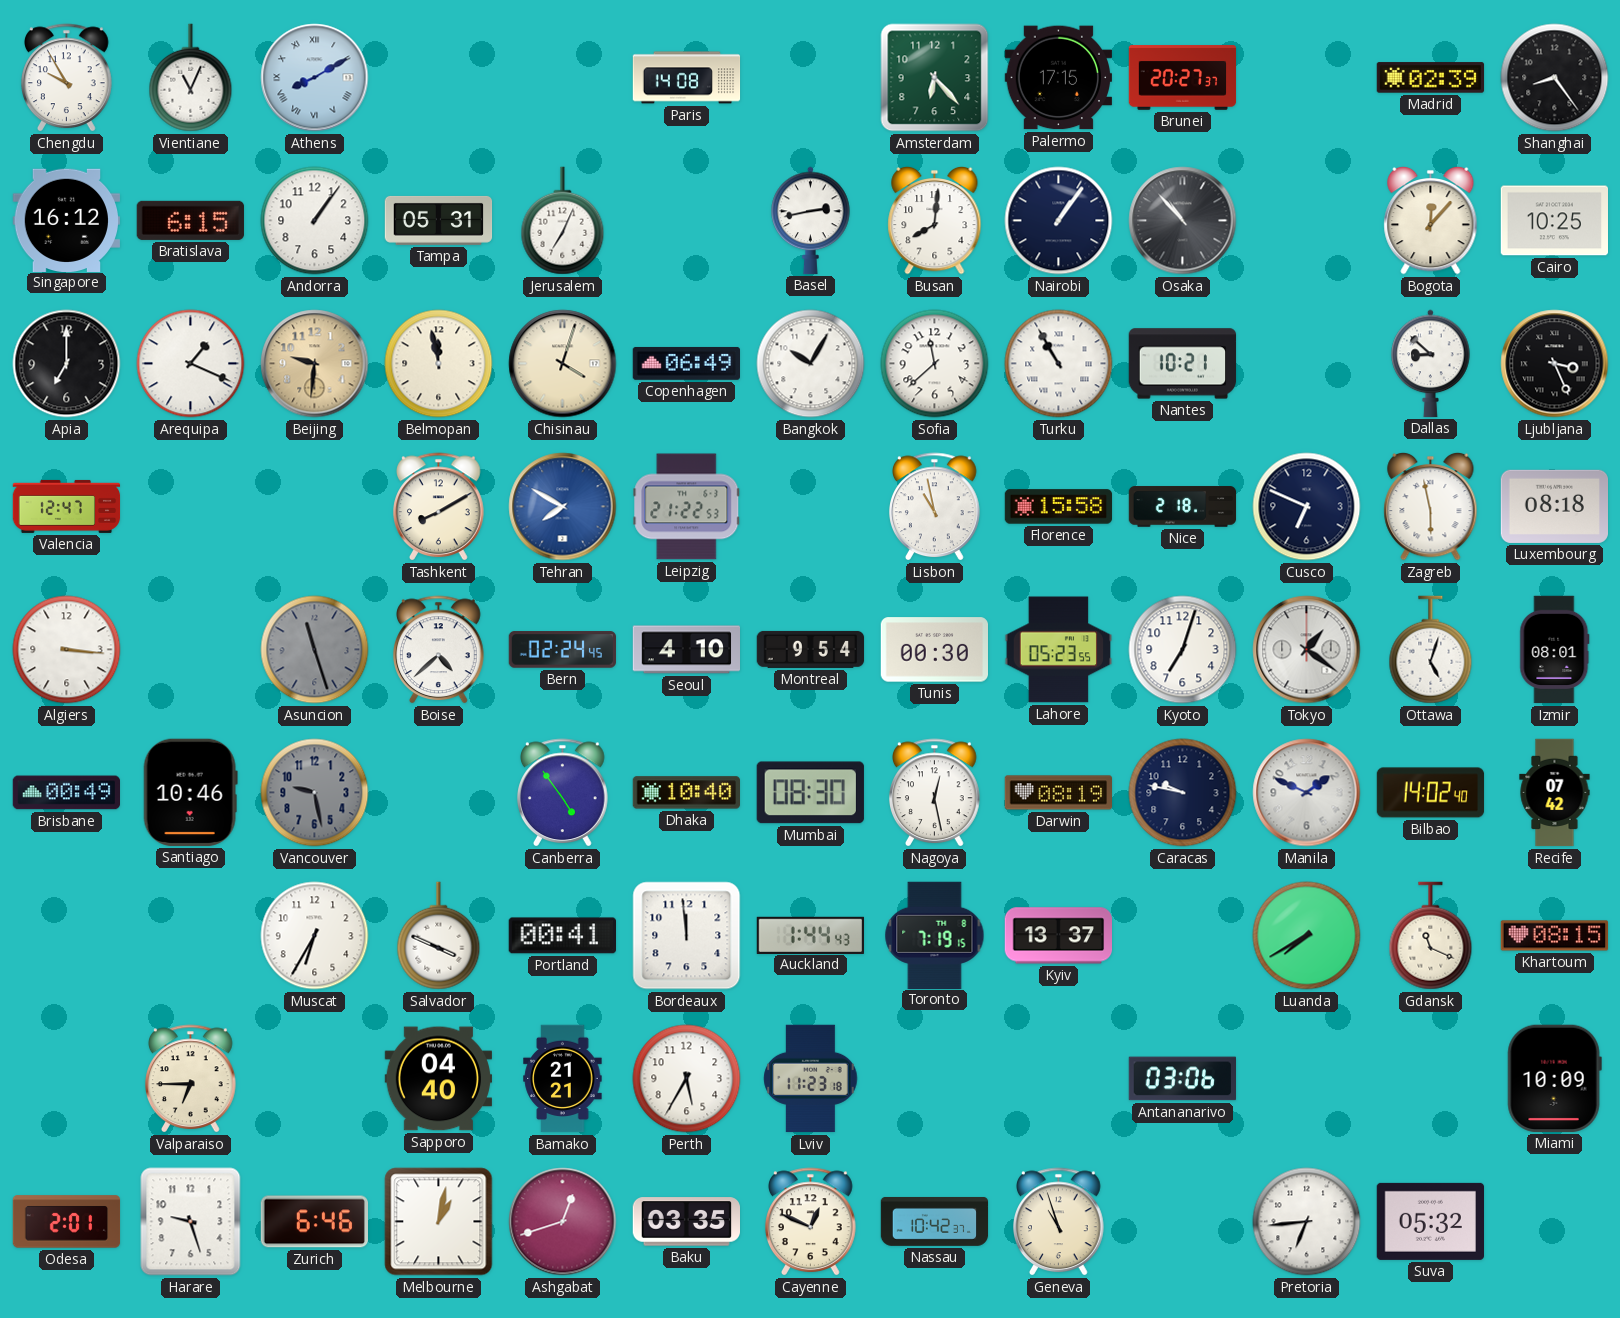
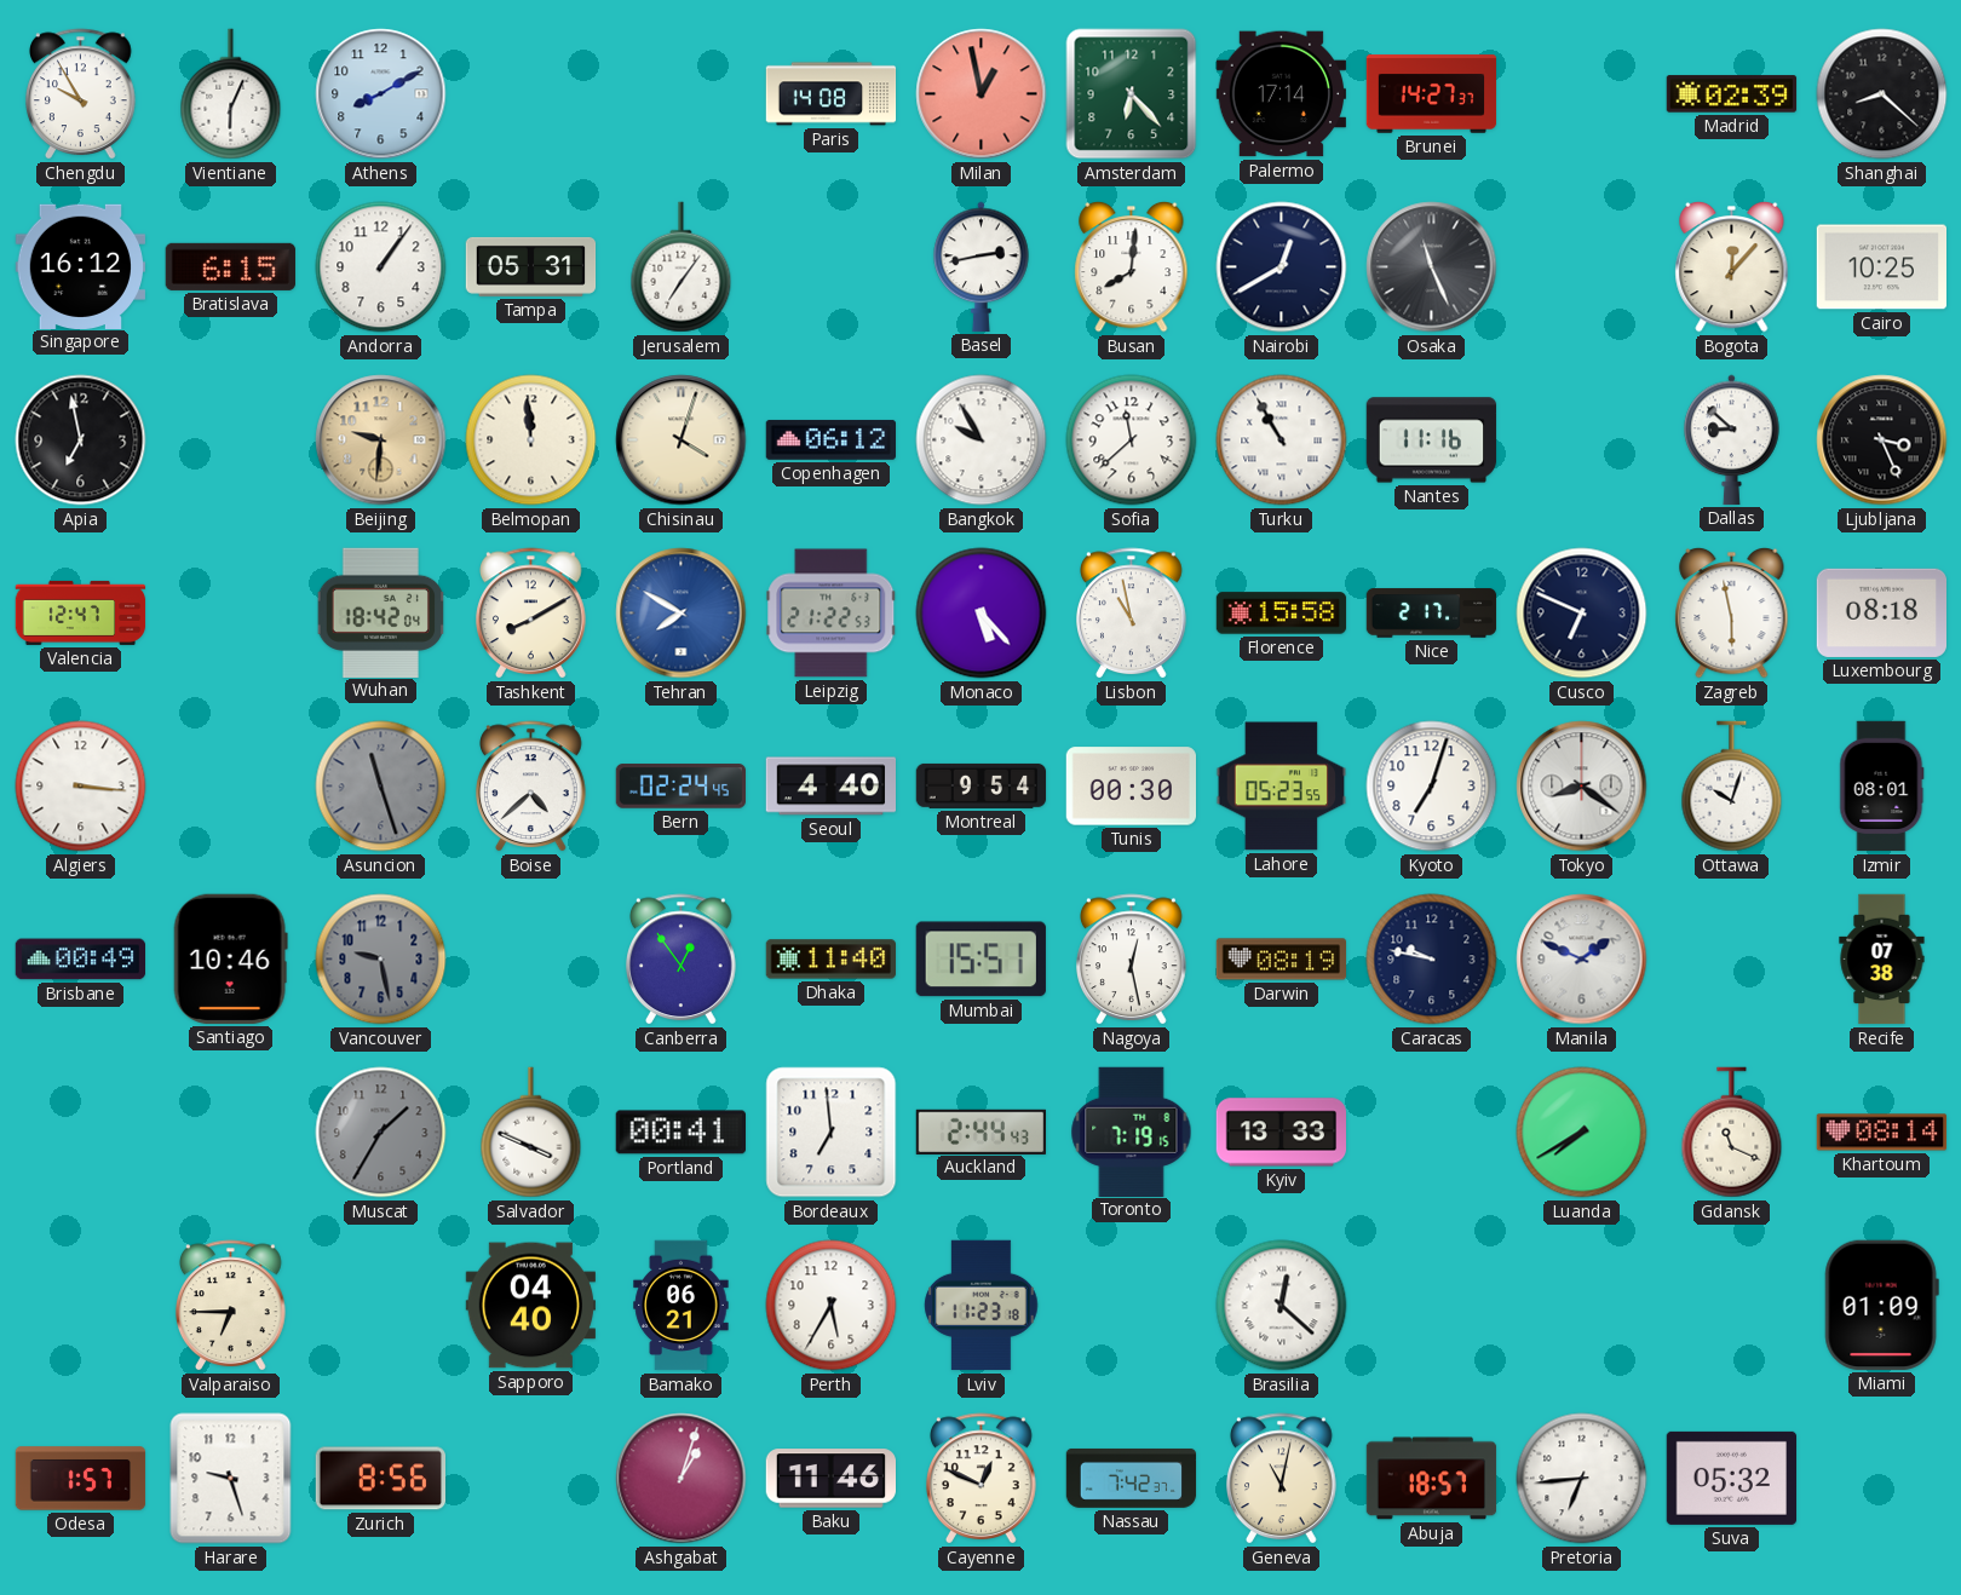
Vientiane: 11:04 -> 6:04
Athens numerals: Roman -> Arabic
Milan: none -> 12:58
Palermo: 17:15 -> 17:14
Brunei: 20:27 -> 14:27
Shanghai: 8:24 -> 8:22
Jerusalem: 7:04 -> 7:06
Nairobi: 1:06 -> 12:40
Osaka: 10:53 -> 11:26
Apia: 7:00 -> 6:58
Arequipa: 1:19 -> none
Belmopan: 11:58 -> 11:59
Copenhagen: 06:49 -> 06:12
Bangkok: 10:05 -> 9:55
Nantes: 10:21 -> 11:16
Wuhan: none -> 18:42
Monaco: none -> 5:23
Nice: 2:18 -> 2:17
Seoul: 4:10 -> 4:40
Tokyo: 1:21 -> 8:21
Ottawa: 5:03 -> 10:03
Canberra: 4:54 -> 12:54
Dhaka: 10:40 -> 11:40
Mumbai: 08:30 -> 15:51
Bilbao: 14:02 -> none
Recife: 07:42 -> 07:38
Muscat: 6:35 -> 1:35
Muscat dial: white -> grey
Bordeaux: 11:59 -> 6:59
Auckland: 1:44 -> 2:44
Kyiv: 13:37 -> 13:33
Khartoum: 08:15 -> 08:14
Bamako: 21:21 -> 06:21
Brasilia: none -> 12:22
Antananarivo: 03:06 -> none
Miami: 10:09 -> 01:09
Odesa: 2:01 -> 1:57
Zurich: 6:46 -> 8:56
Melbourne: 1:02 -> none
Ashgabat: 12:42 -> 1:03
Baku: 03:35 -> 11:46
Nassau: 10:42 -> 7:42
Geneva: 10:57 -> 11:02
Abuja: none -> 18:57
